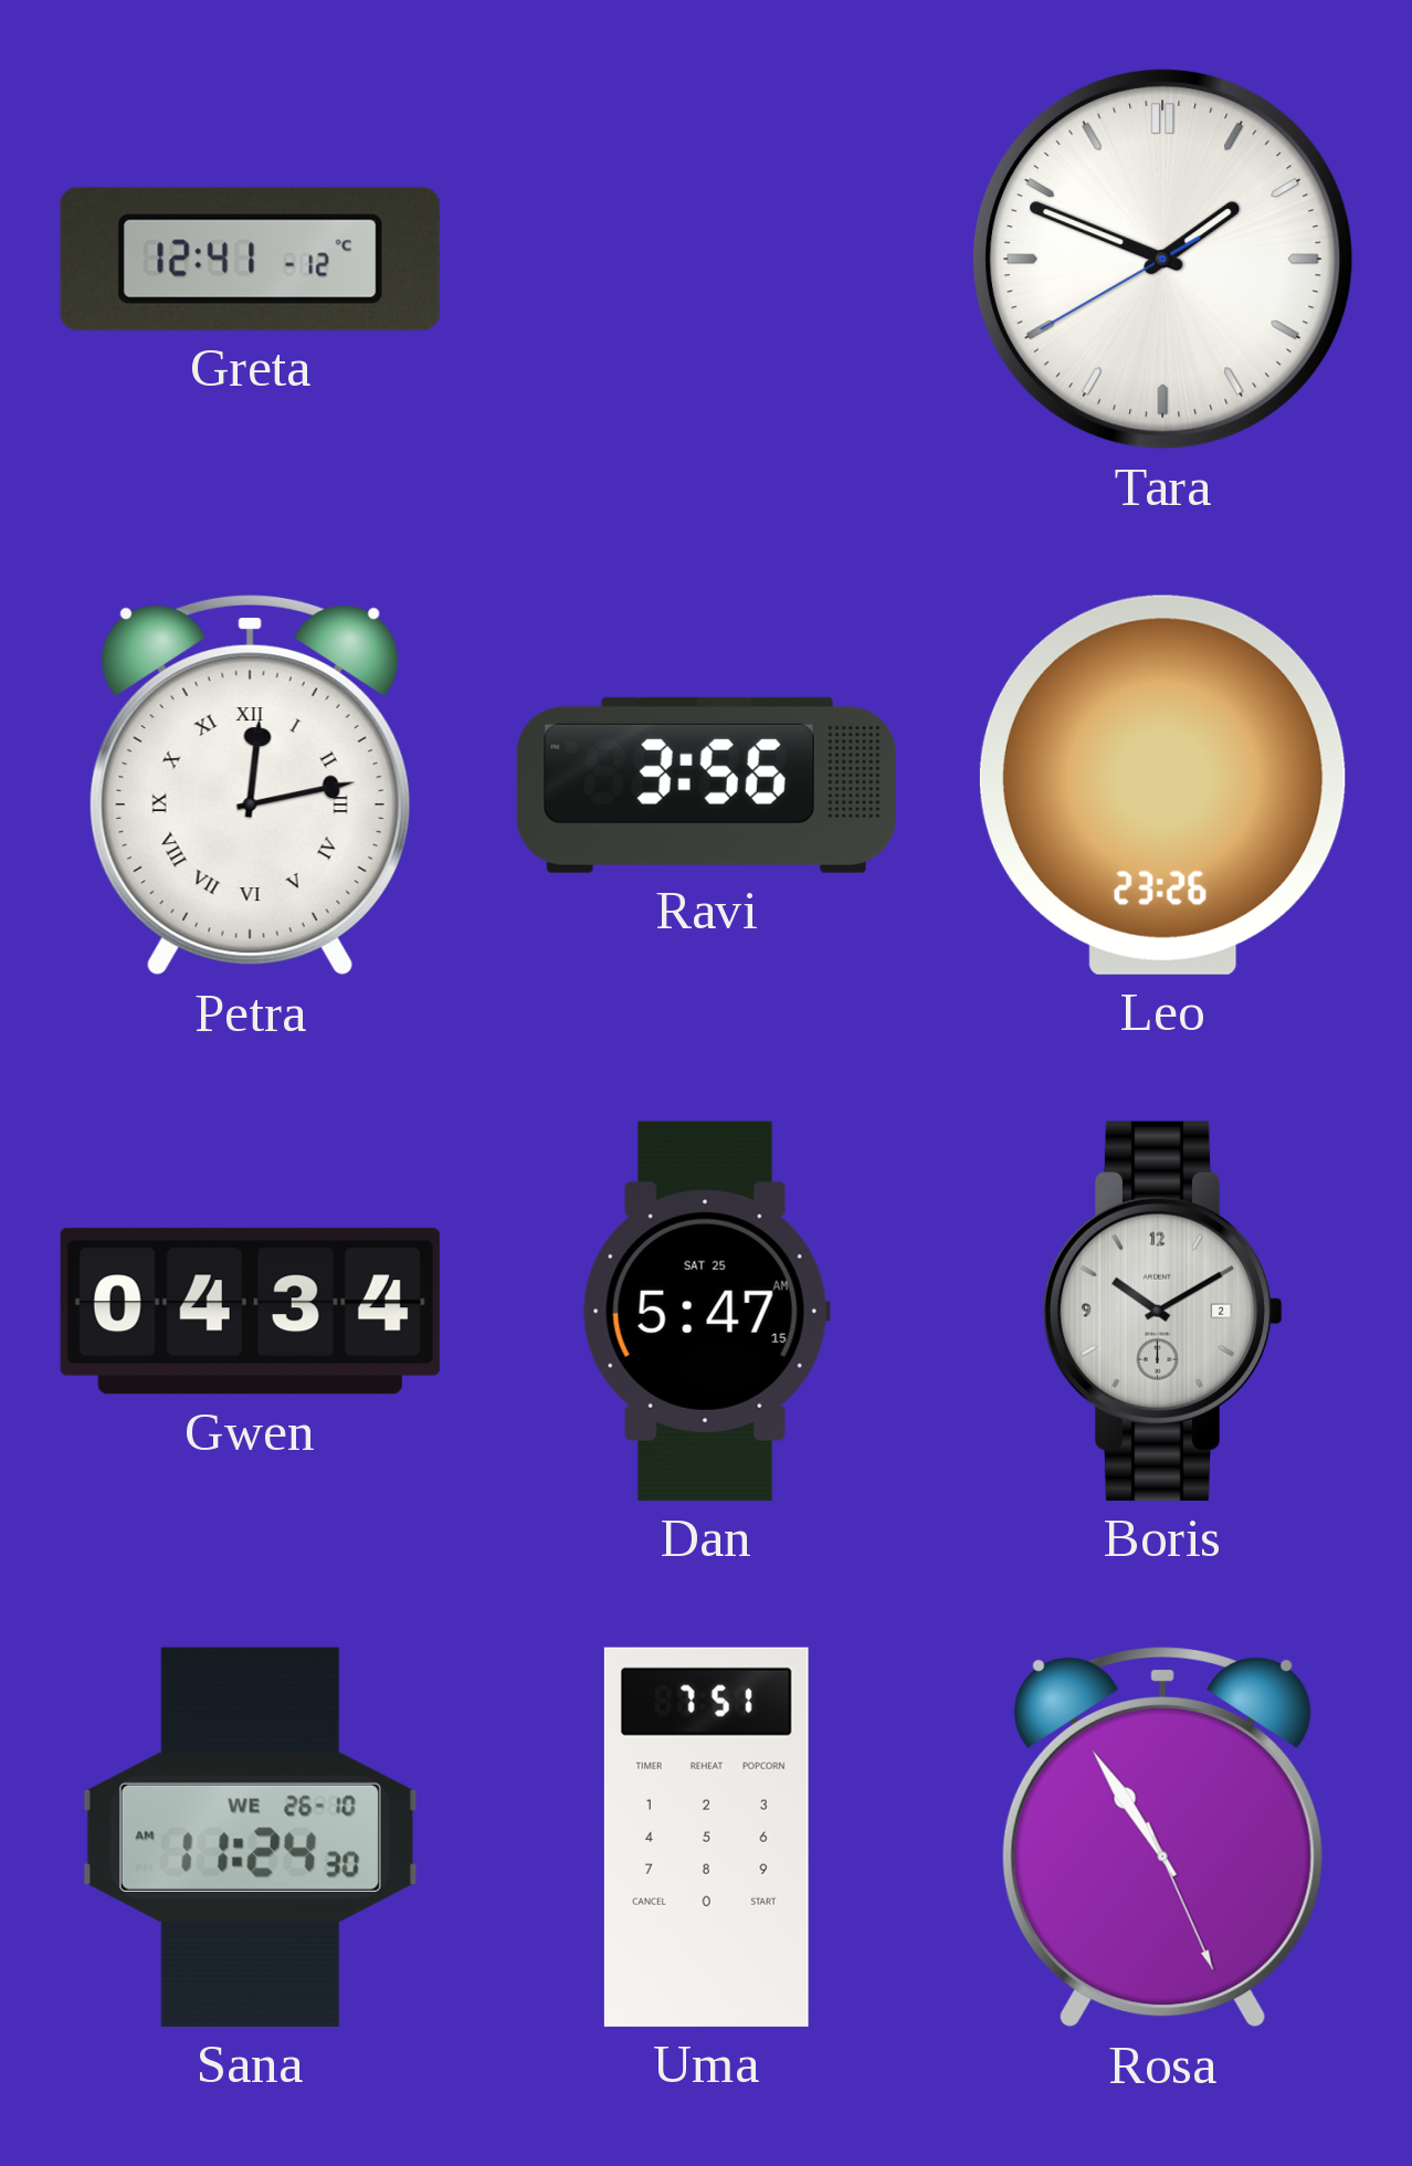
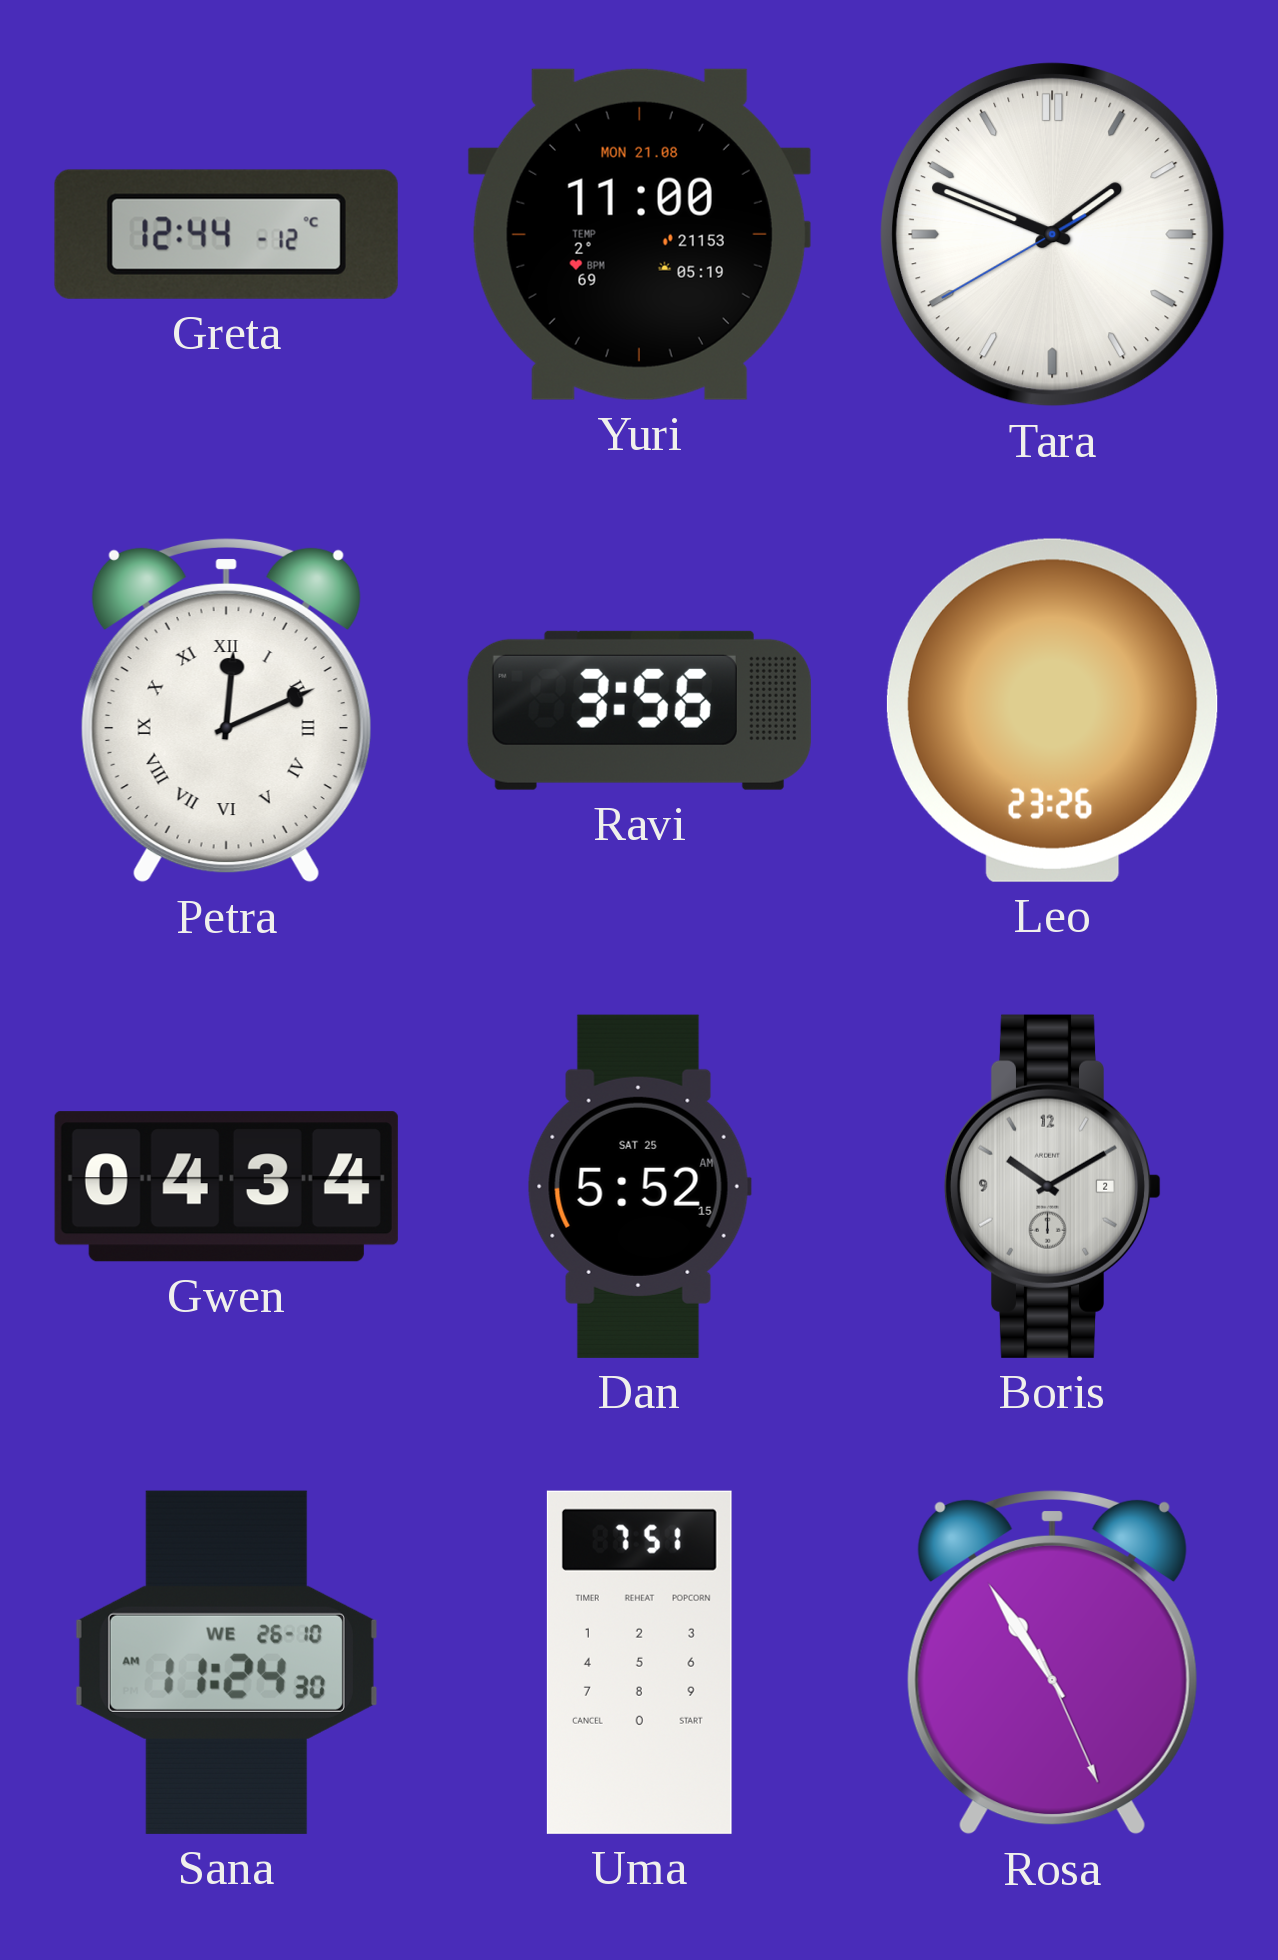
Greta: 12:41 -> 12:44
Yuri: none -> 11:00
Petra: 12:13 -> 12:11
Dan: 5:47 -> 5:52
